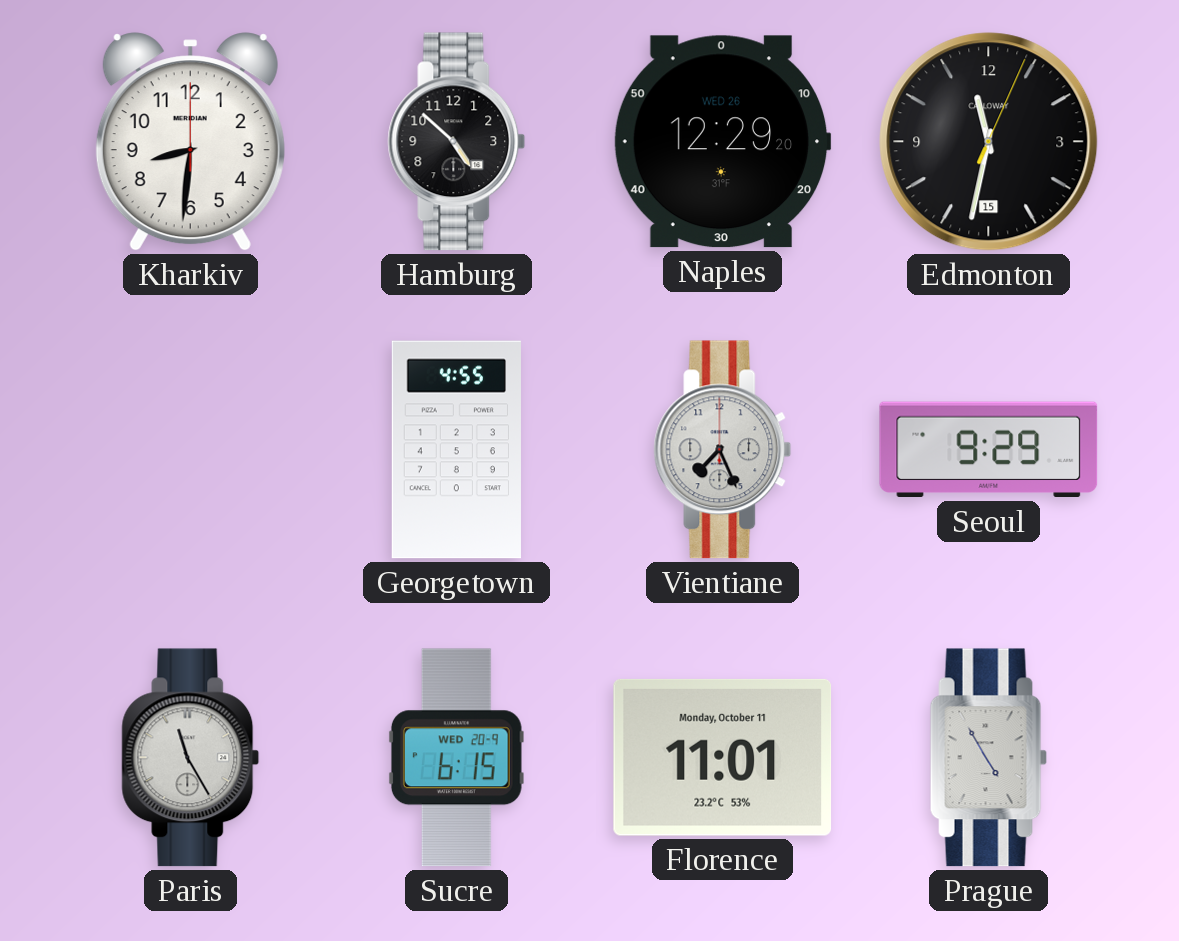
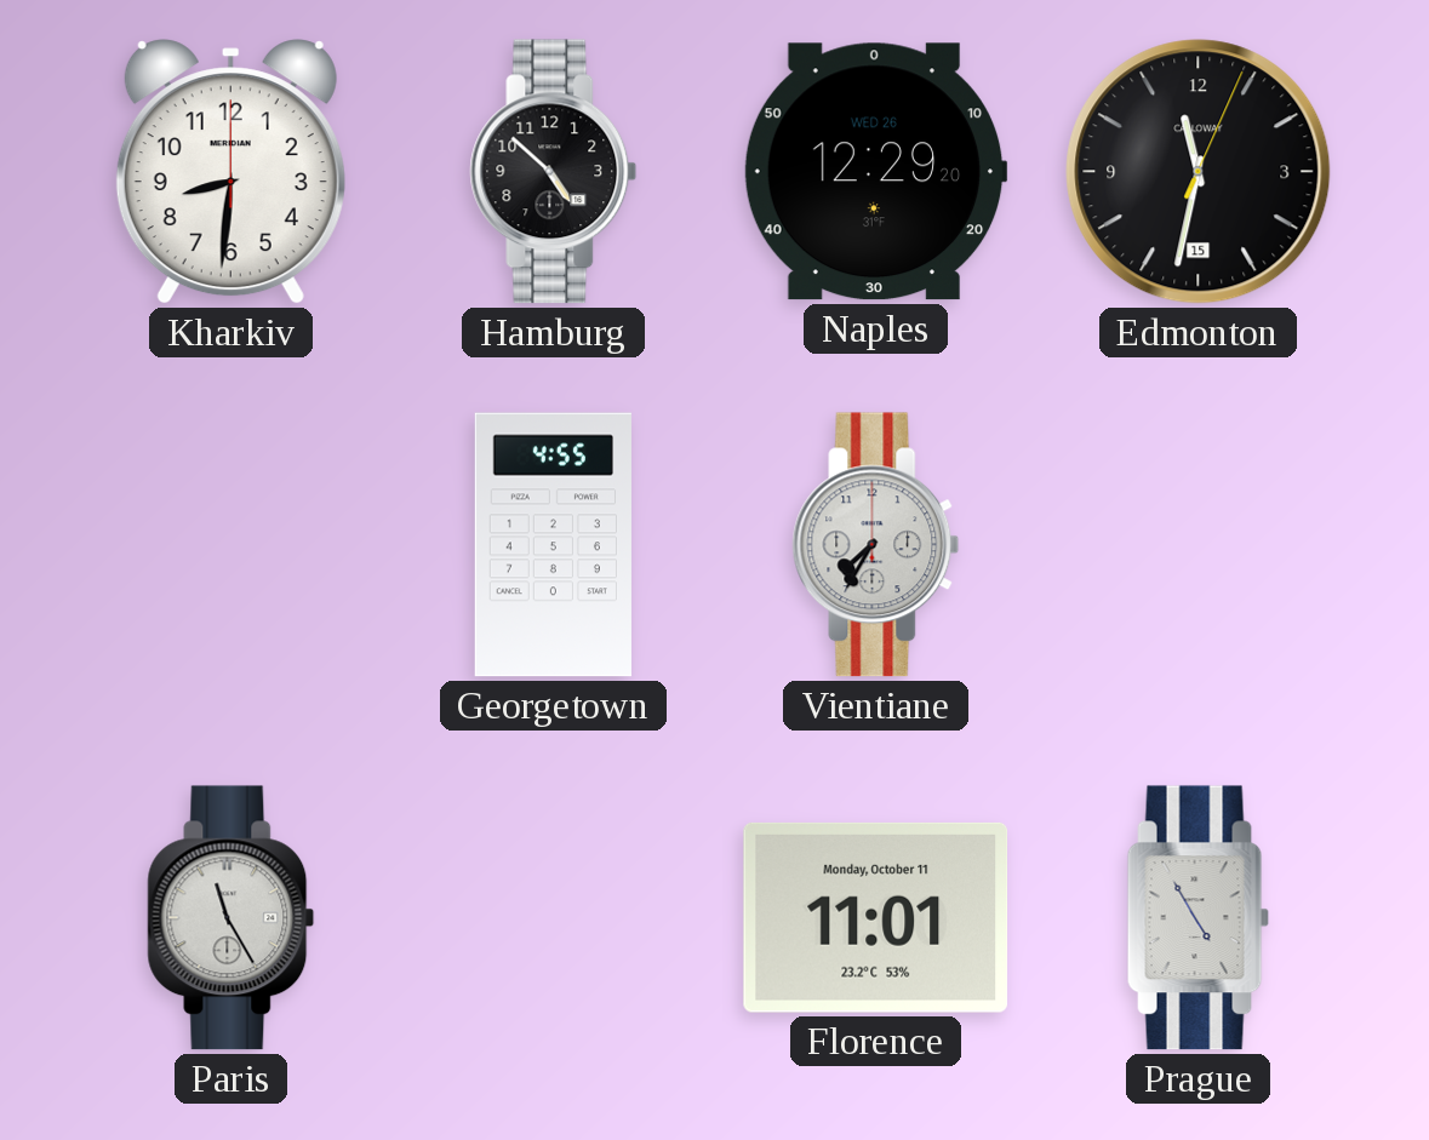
Vientiane: 7:26 -> 7:35
Seoul: 9:29 -> none
Sucre: 6:15 -> none
